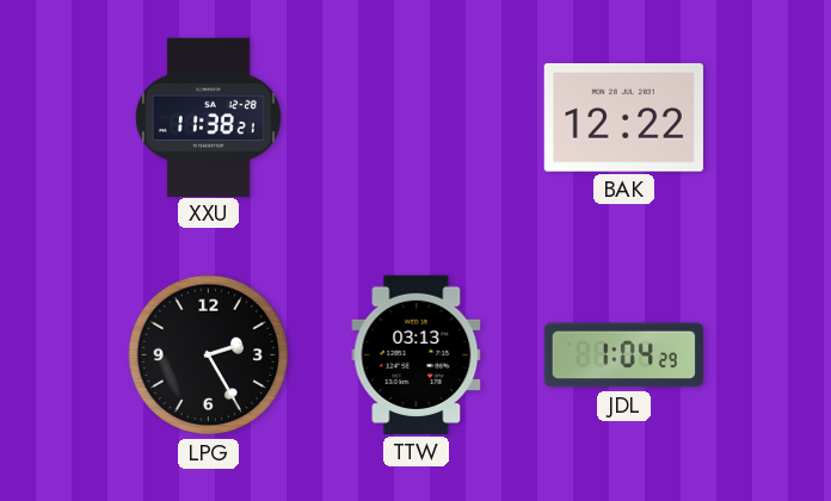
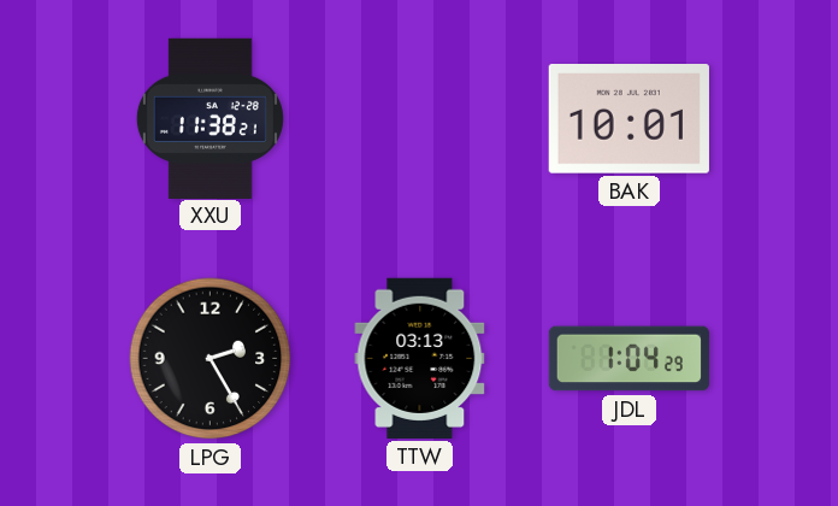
BAK: 12:22 -> 10:01
